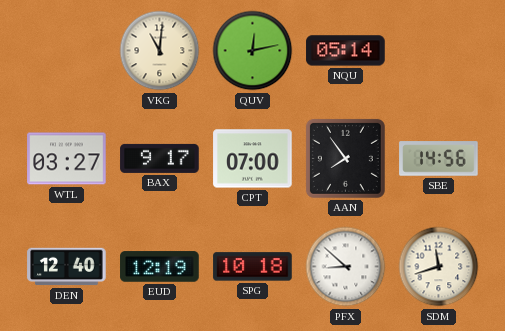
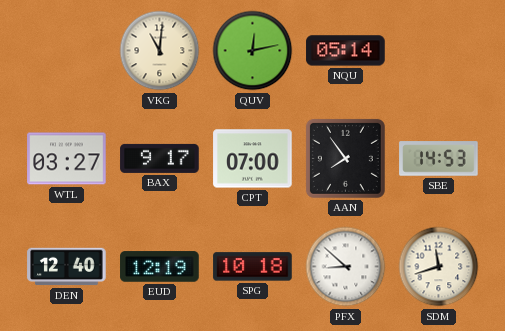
SBE: 14:56 -> 14:53
